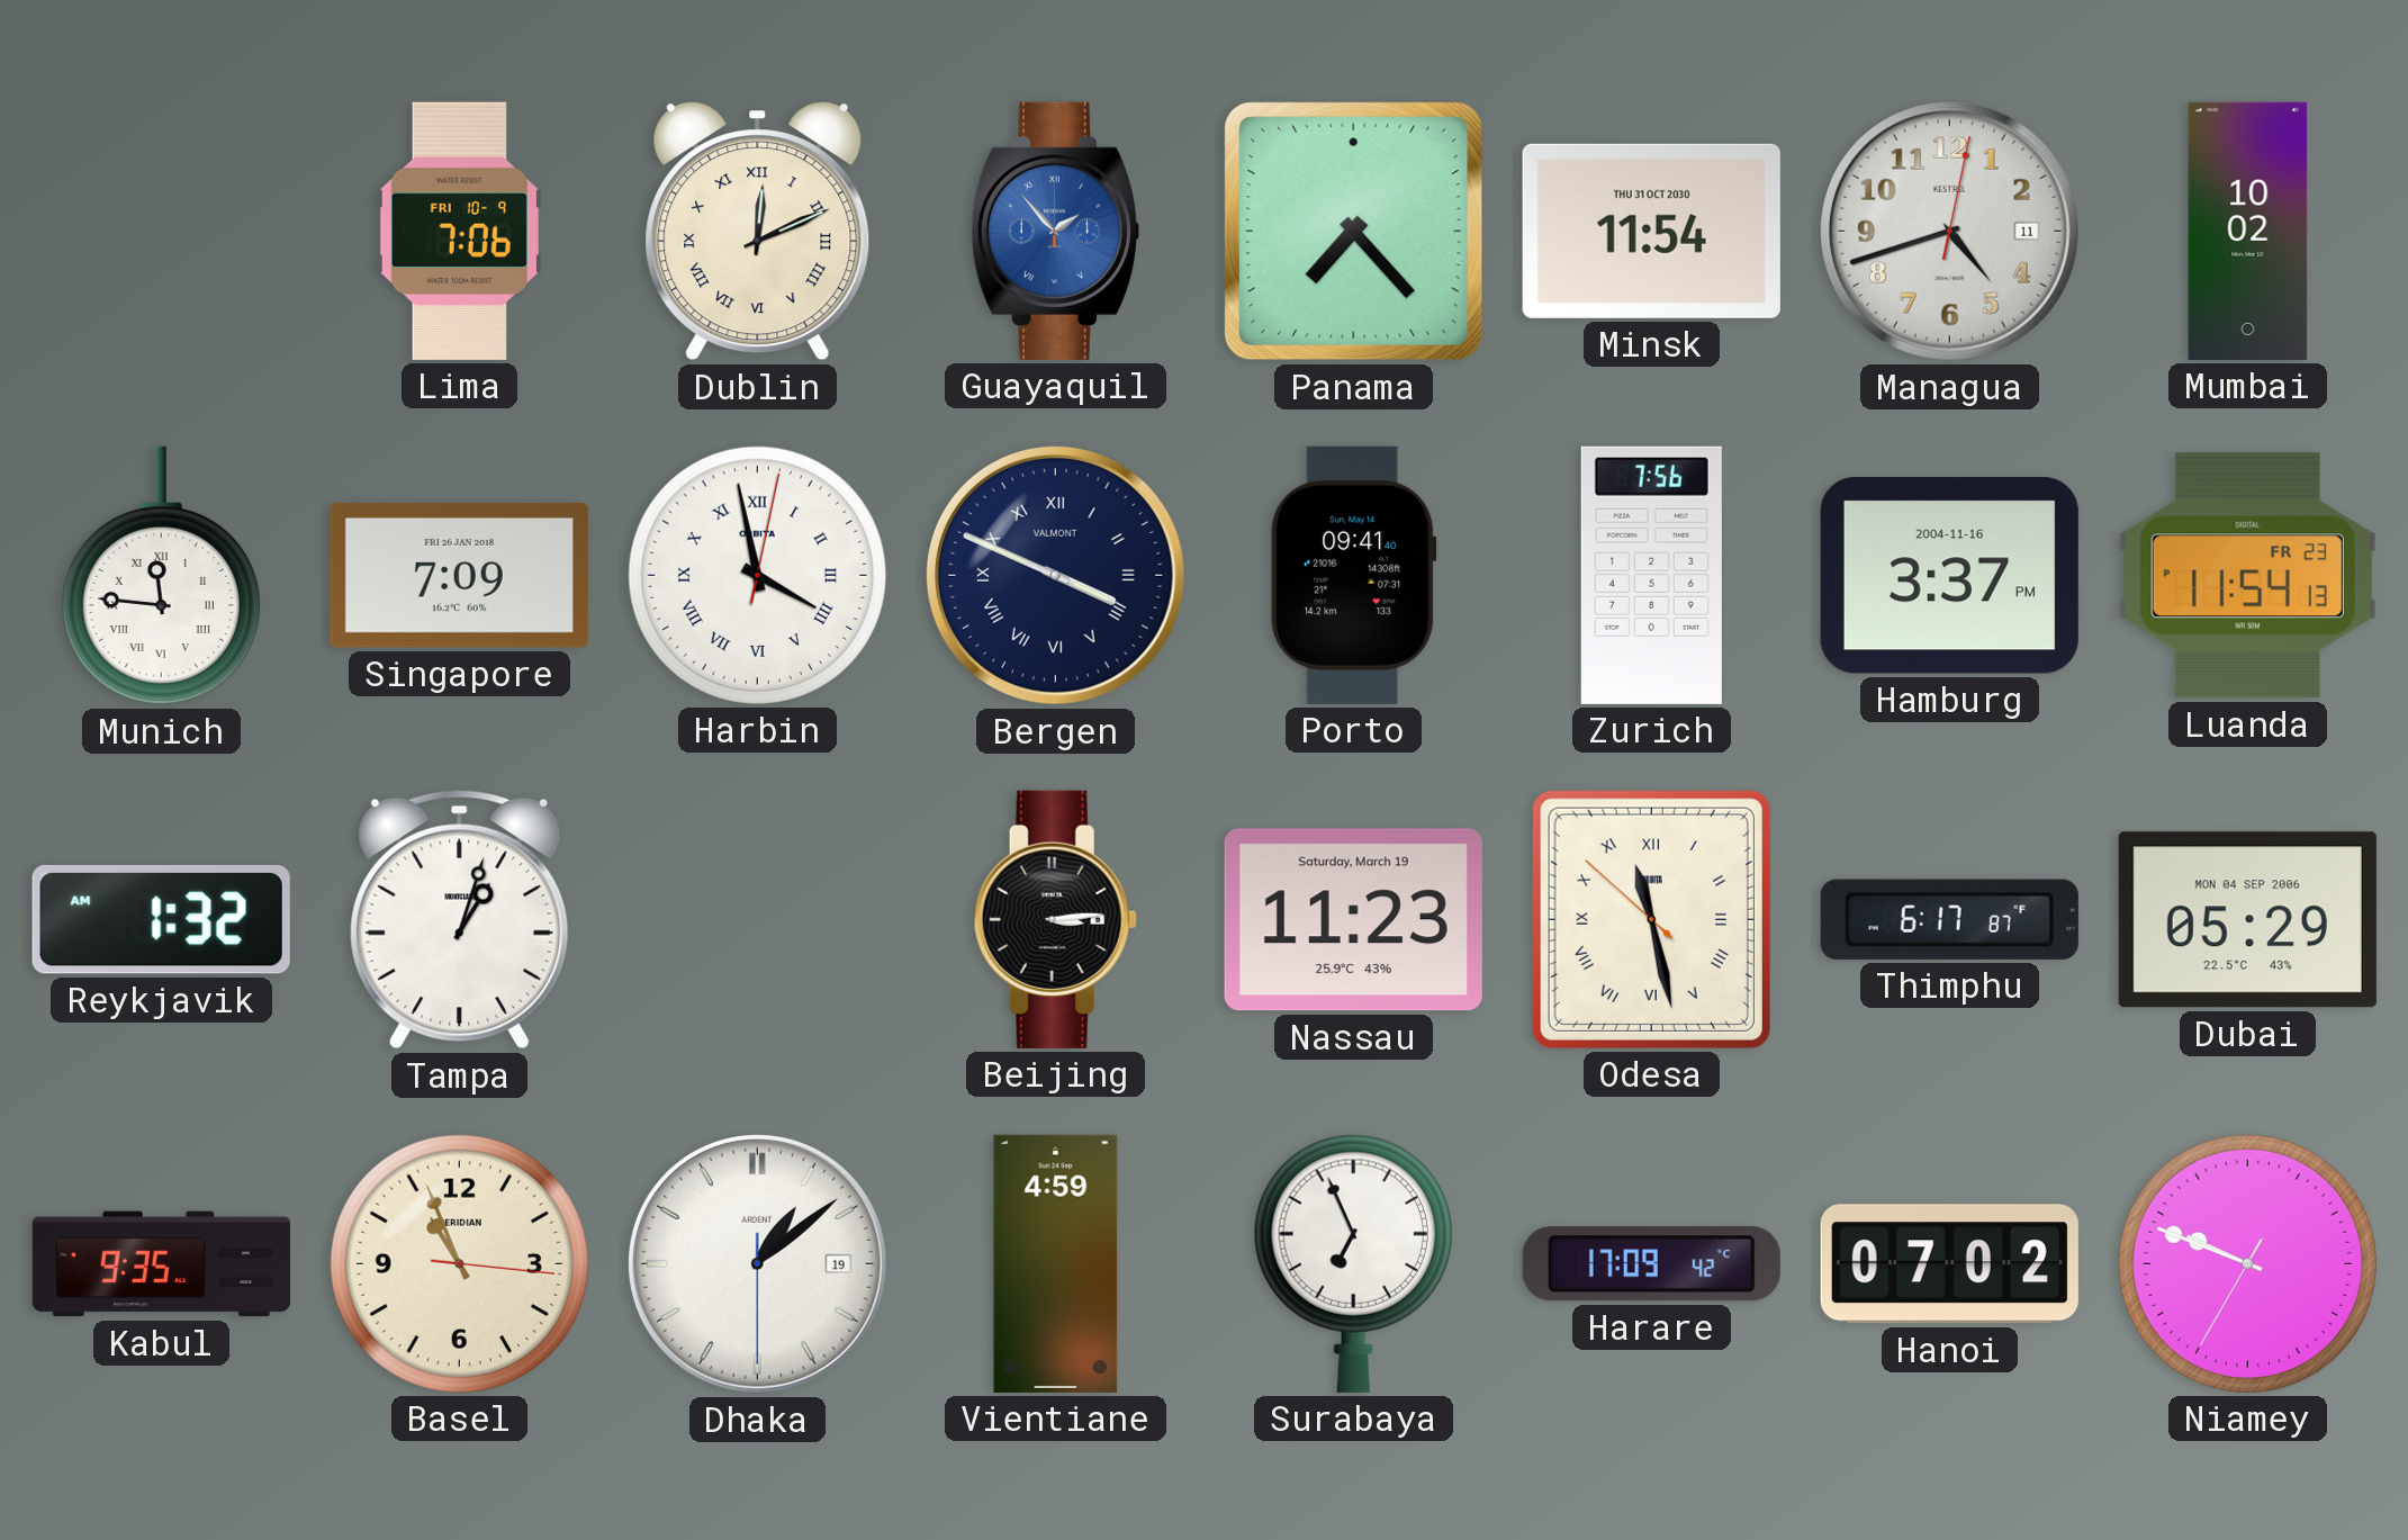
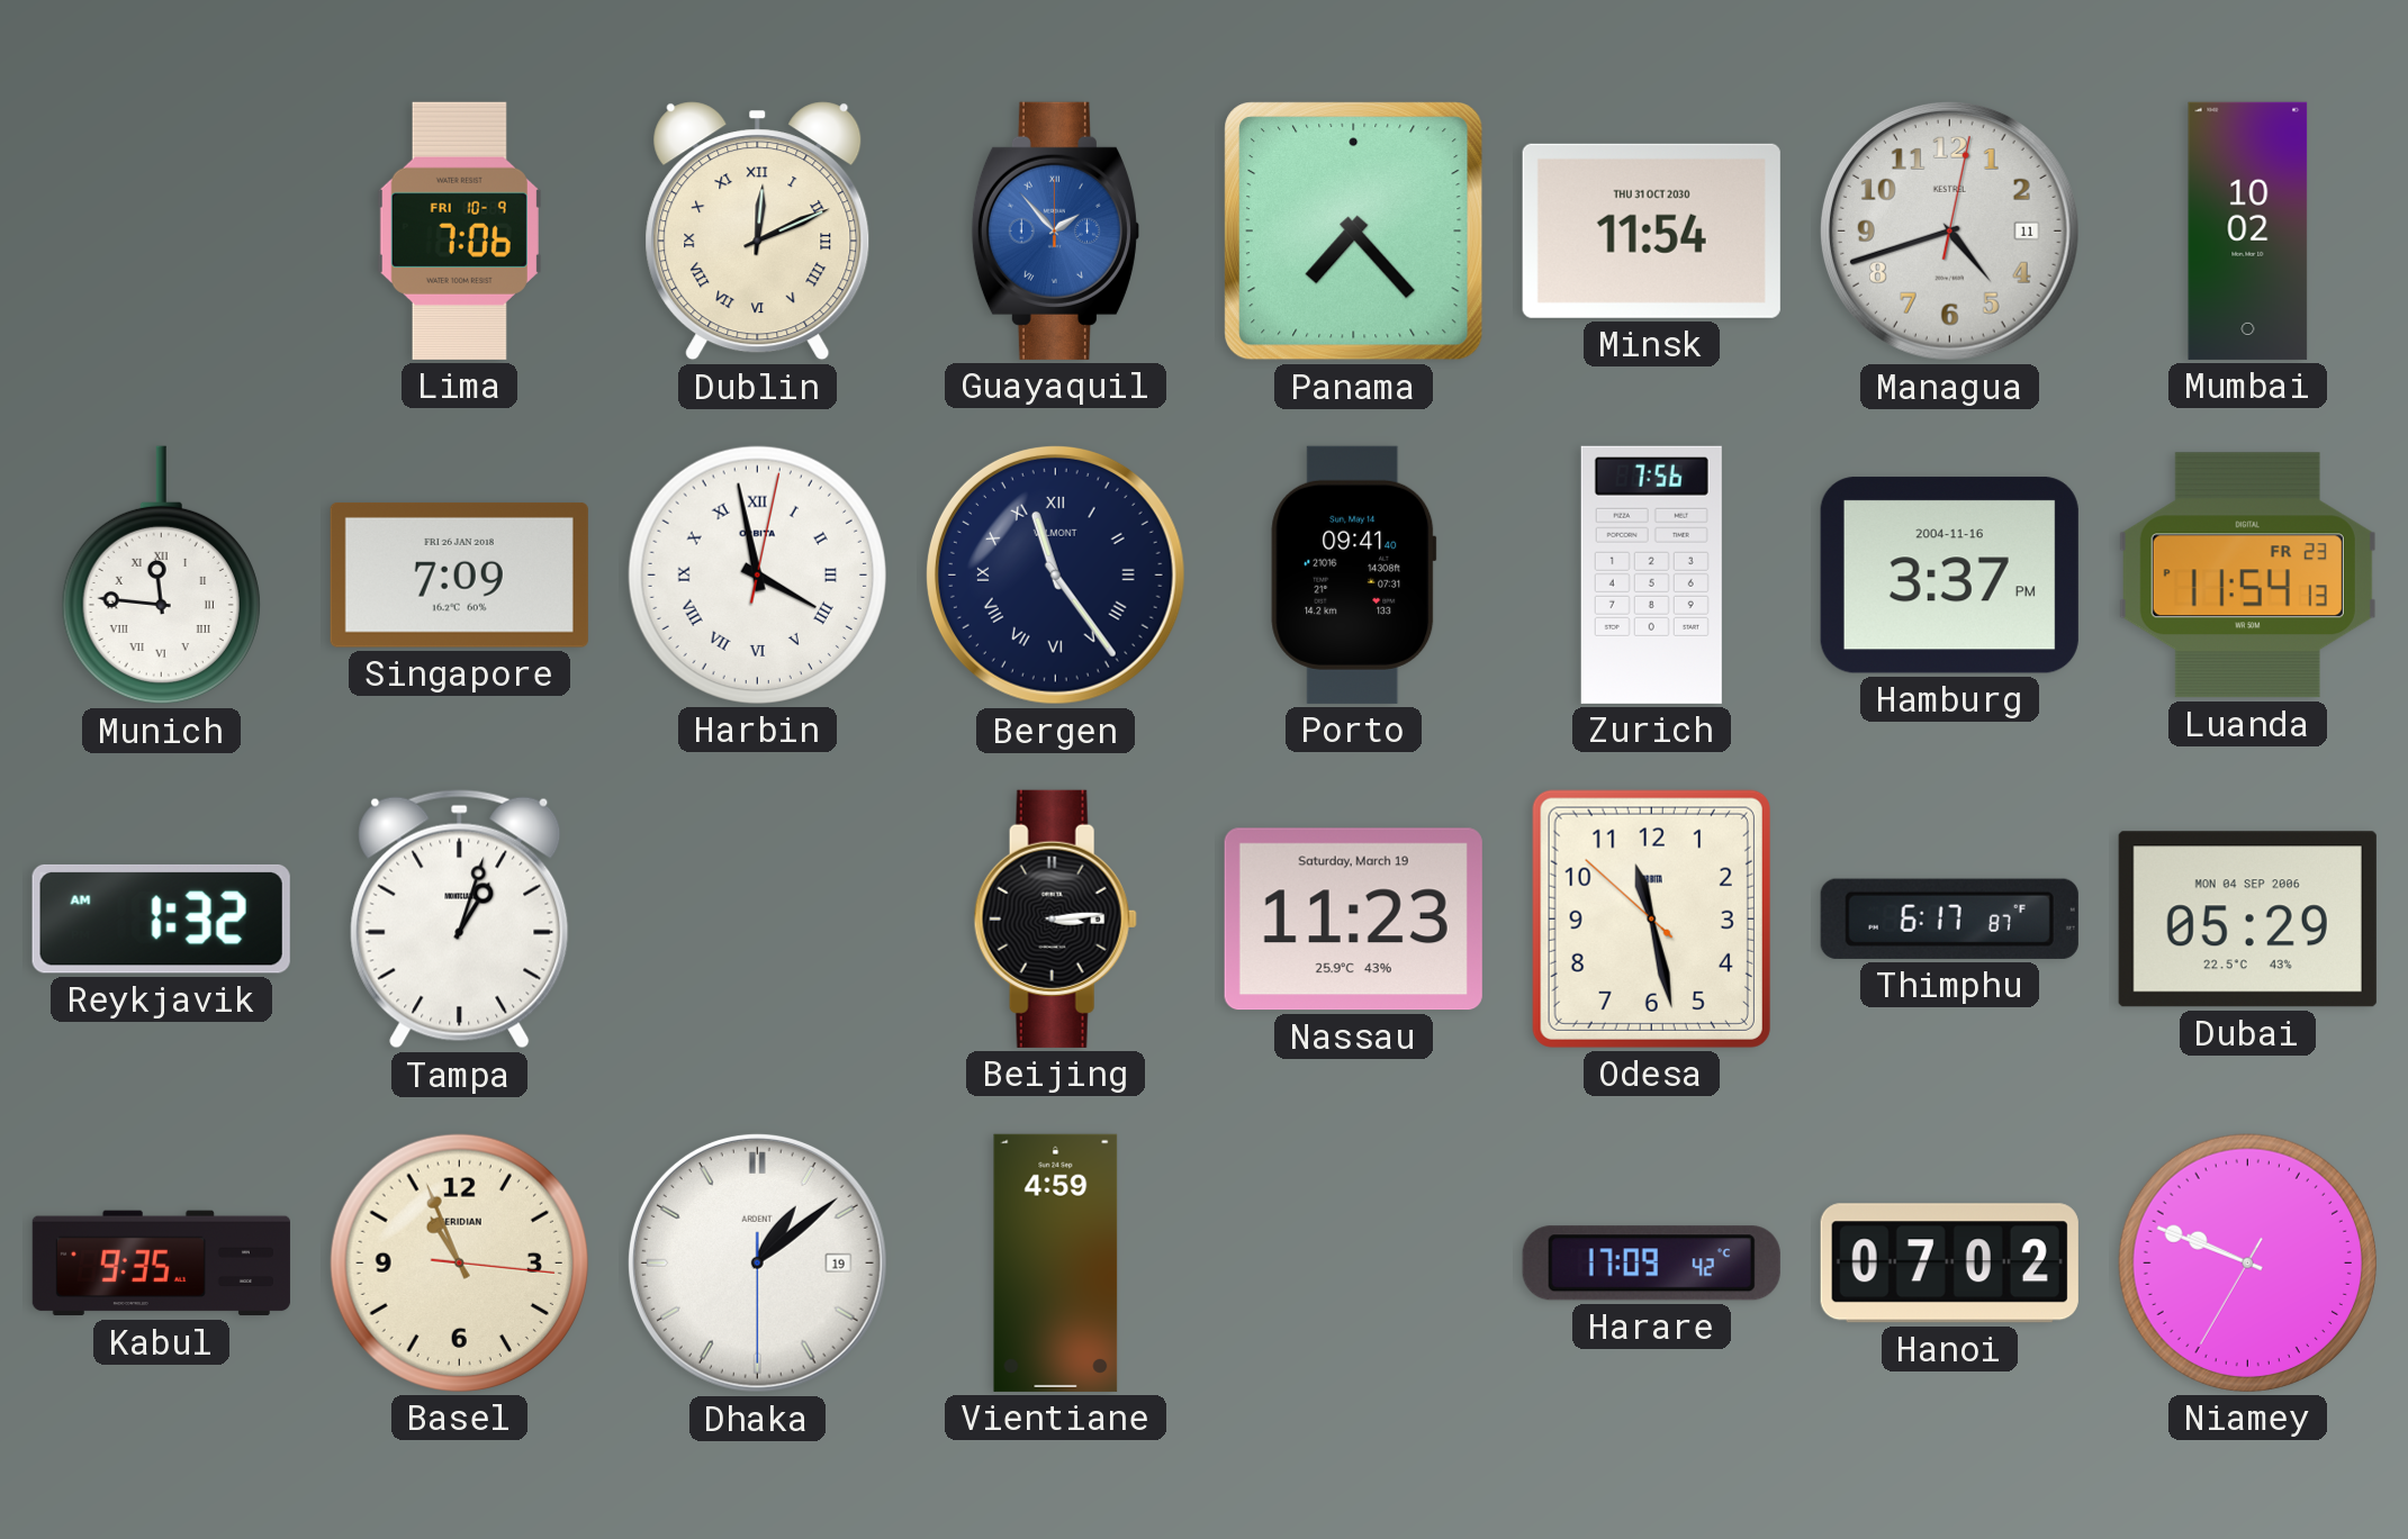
Bergen: 3:49 -> 11:24
Odesa numerals: Roman -> Arabic
Surabaya: 6:56 -> none
